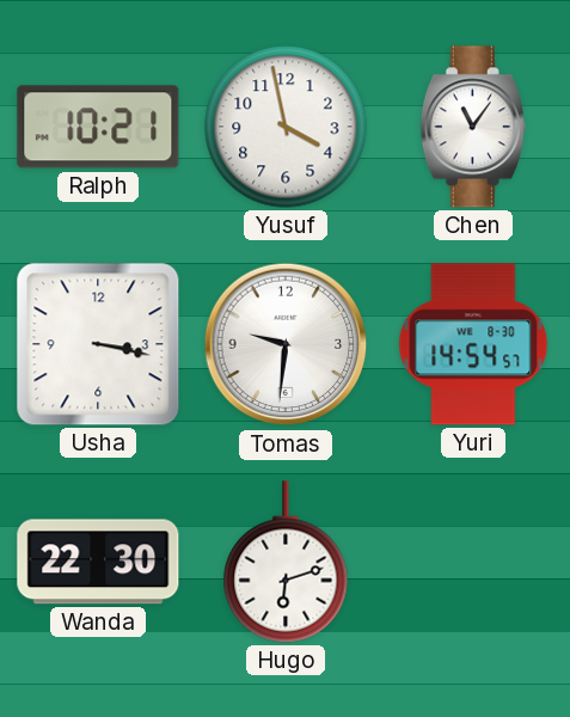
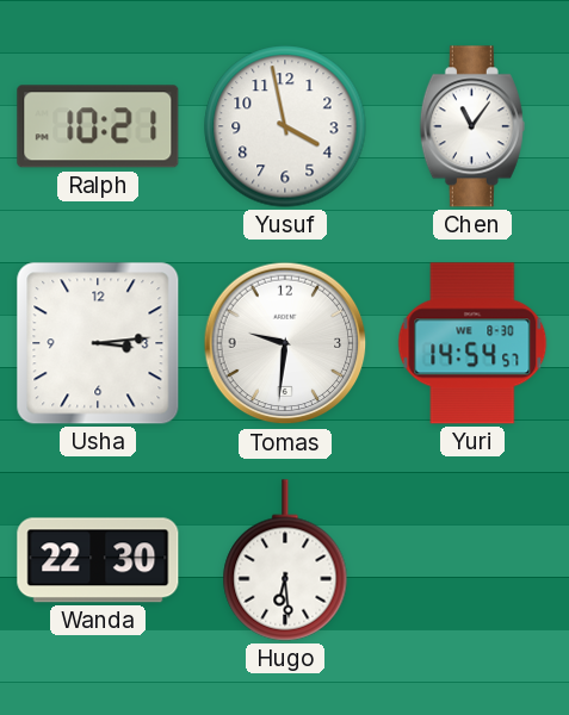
Usha: 3:17 -> 3:14
Hugo: 6:12 -> 6:29
